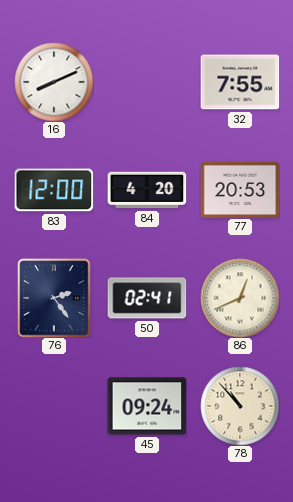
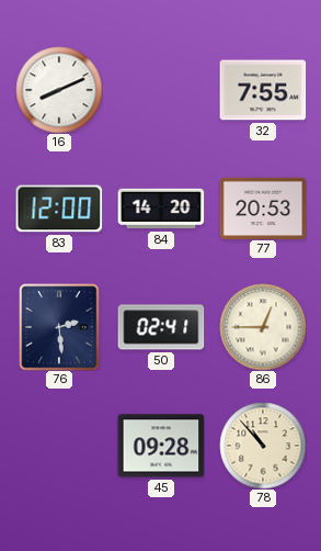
84: 4:20 -> 14:20
76: 2:24 -> 2:29
86: 12:41 -> 12:45
45: 09:24 -> 09:28
